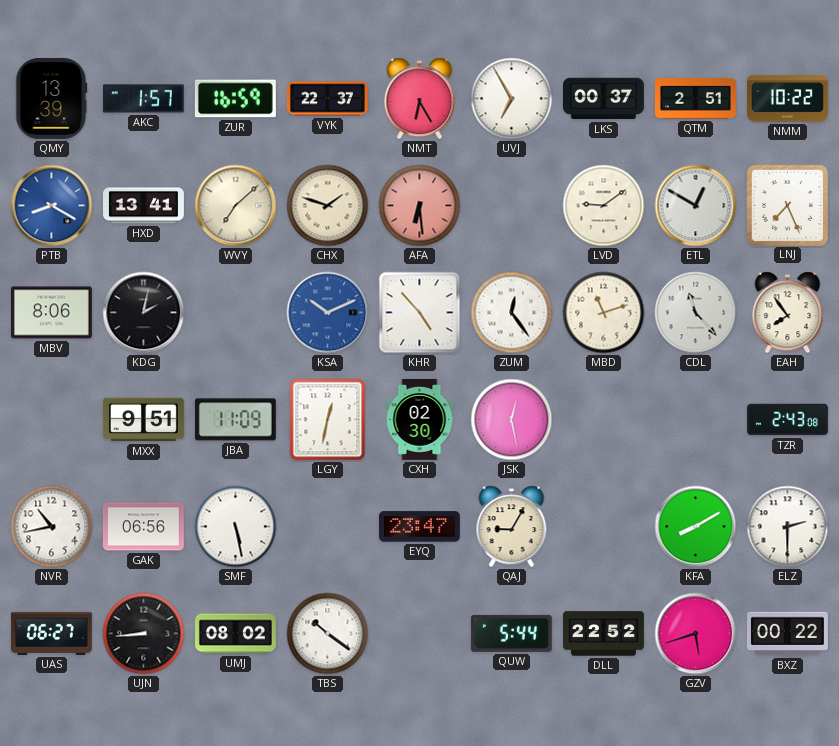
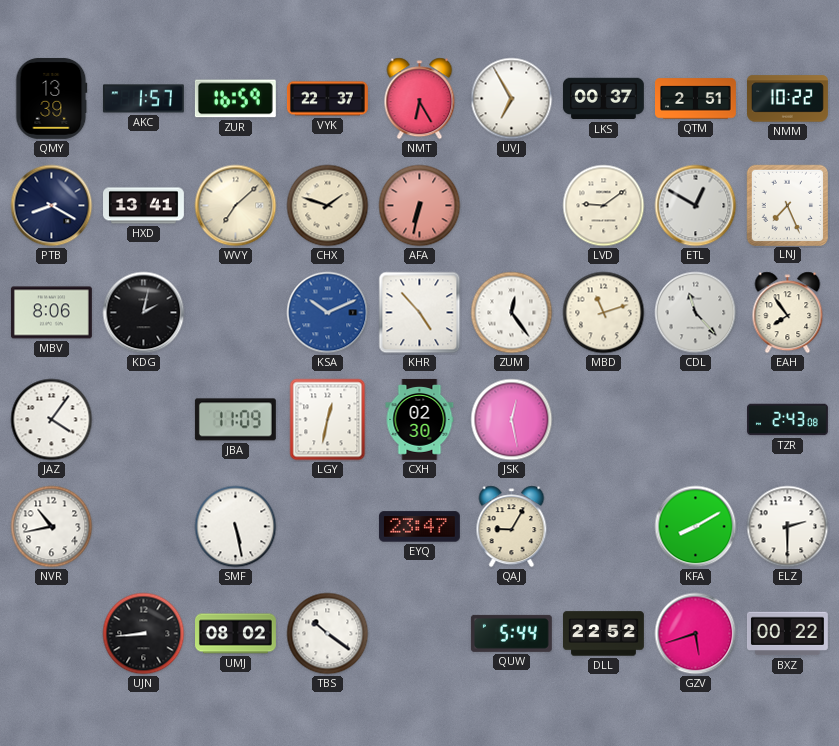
PTB dial: blue -> navy
AFA: 6:29 -> 6:32
JAZ: none -> 4:06
MXX: 9:51 -> none
GAK: 06:56 -> none
UAS: 06:27 -> none
